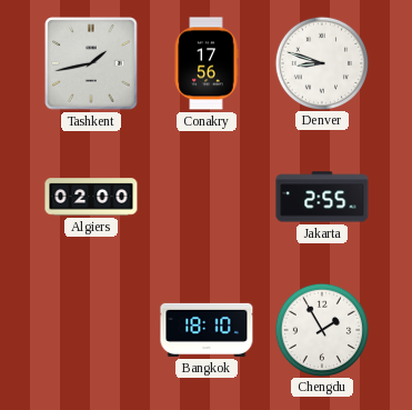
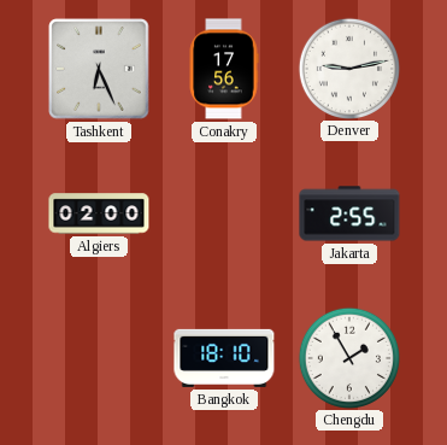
Tashkent: 1:43 -> 6:26
Denver: 8:48 -> 9:13
